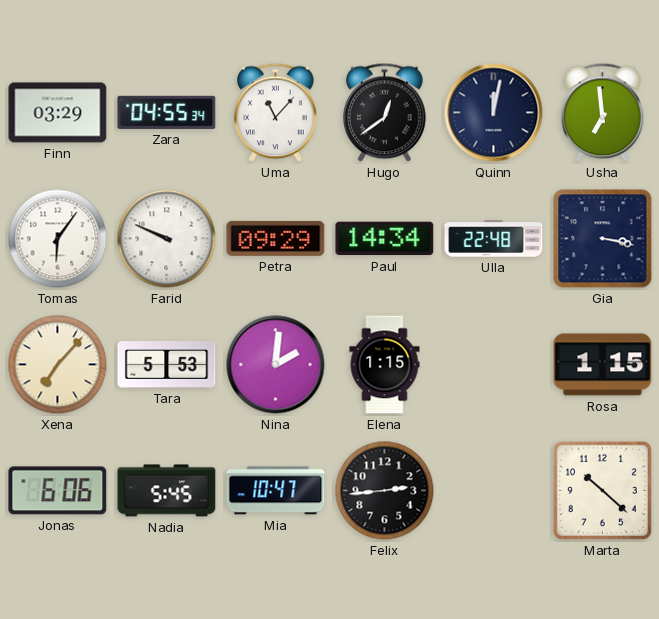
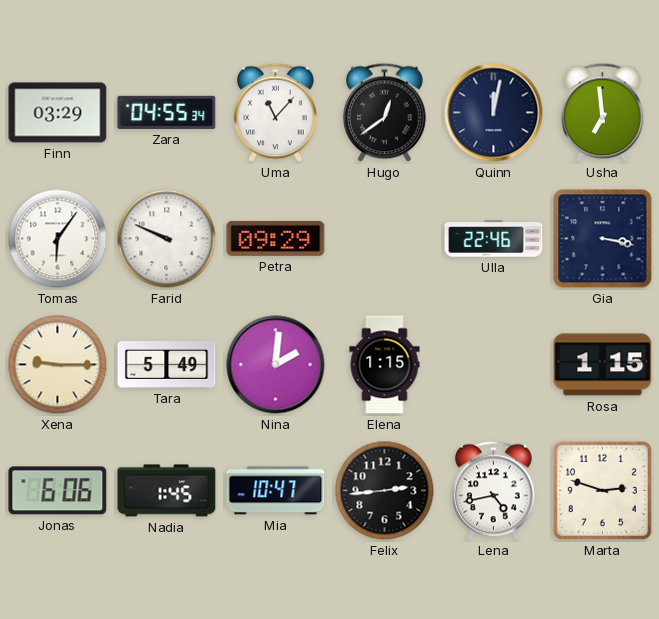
Paul: 14:34 -> none
Ulla: 22:48 -> 22:46
Xena: 7:07 -> 9:15
Tara: 5:53 -> 5:49
Nadia: 5:45 -> 1:45
Lena: none -> 4:43
Marta: 10:22 -> 2:48
